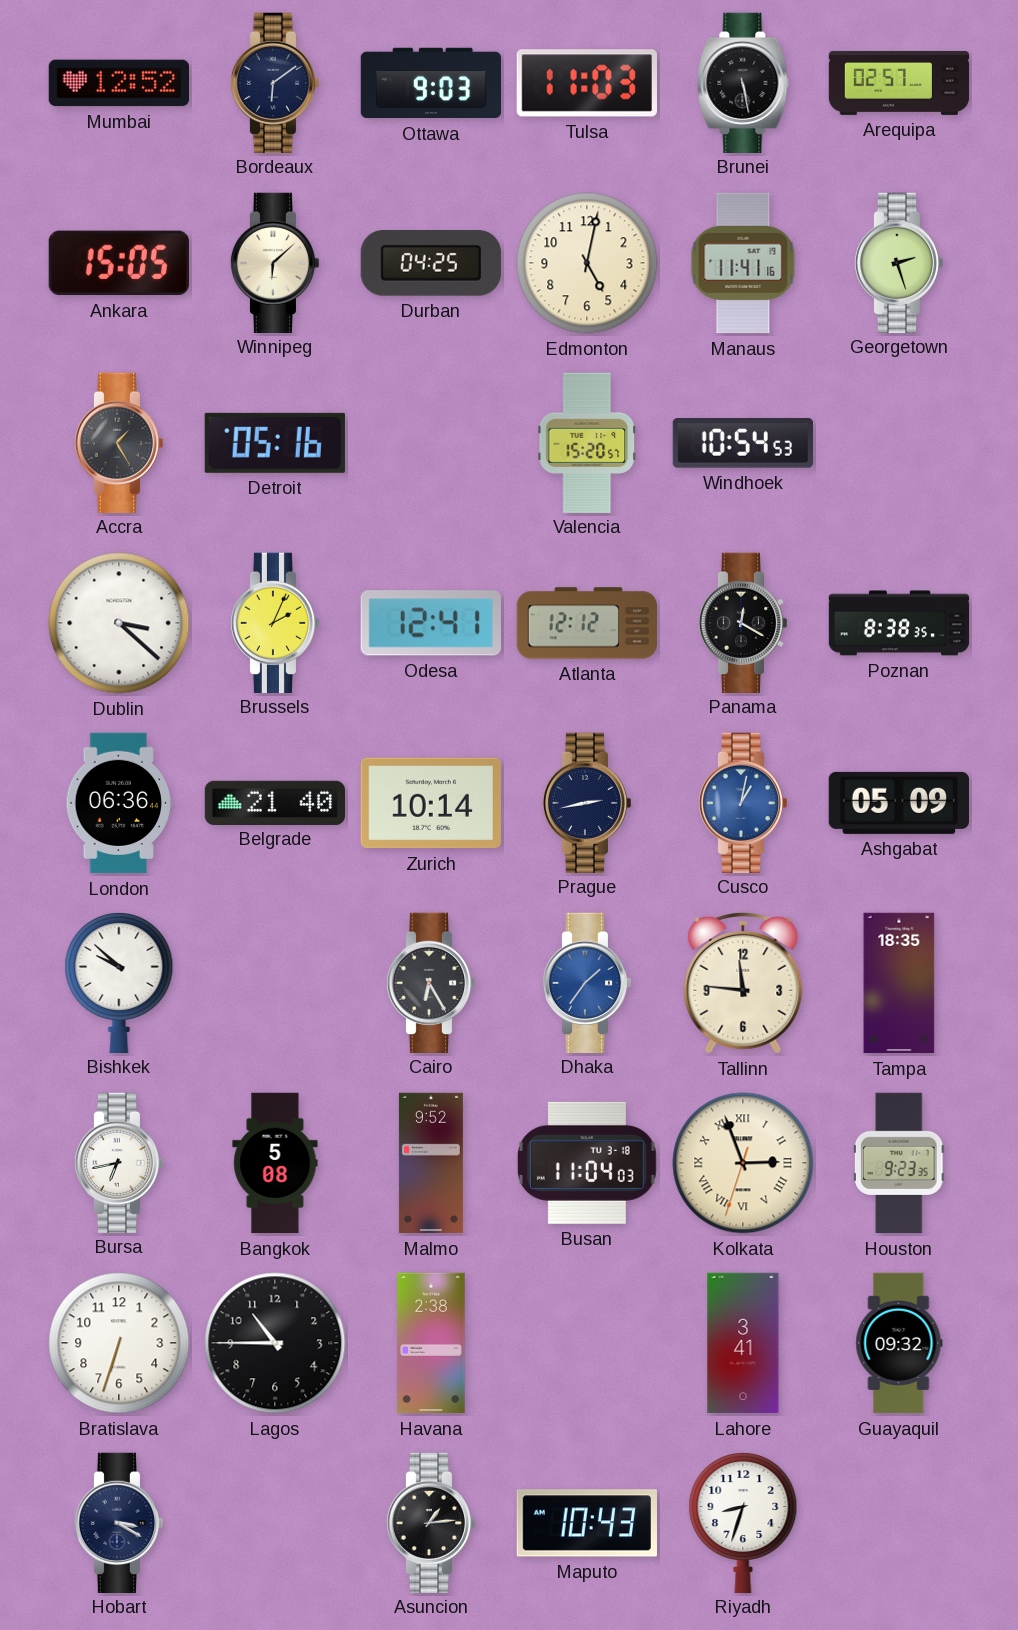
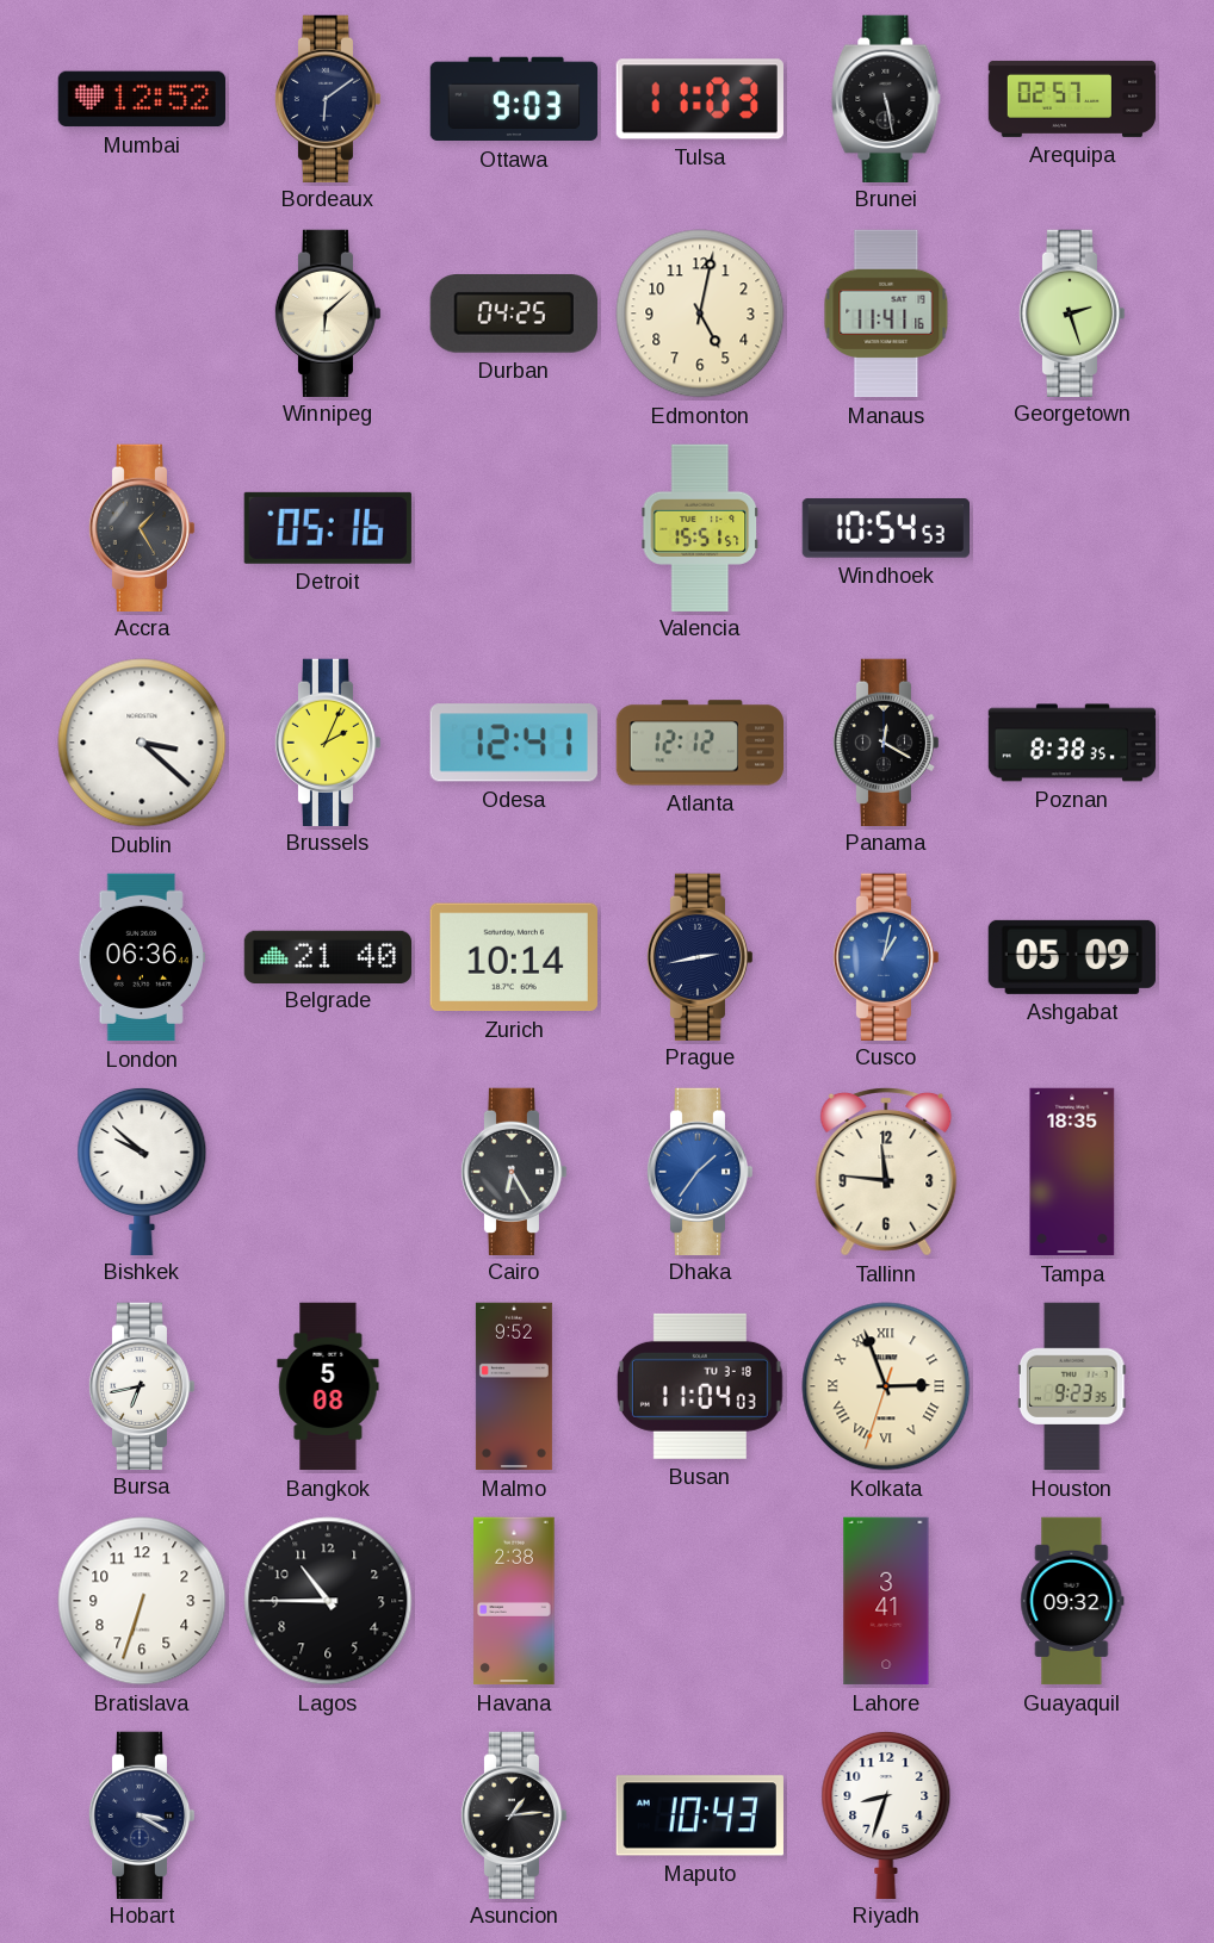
Ankara: 15:05 -> none
Valencia: 15:20 -> 15:51
